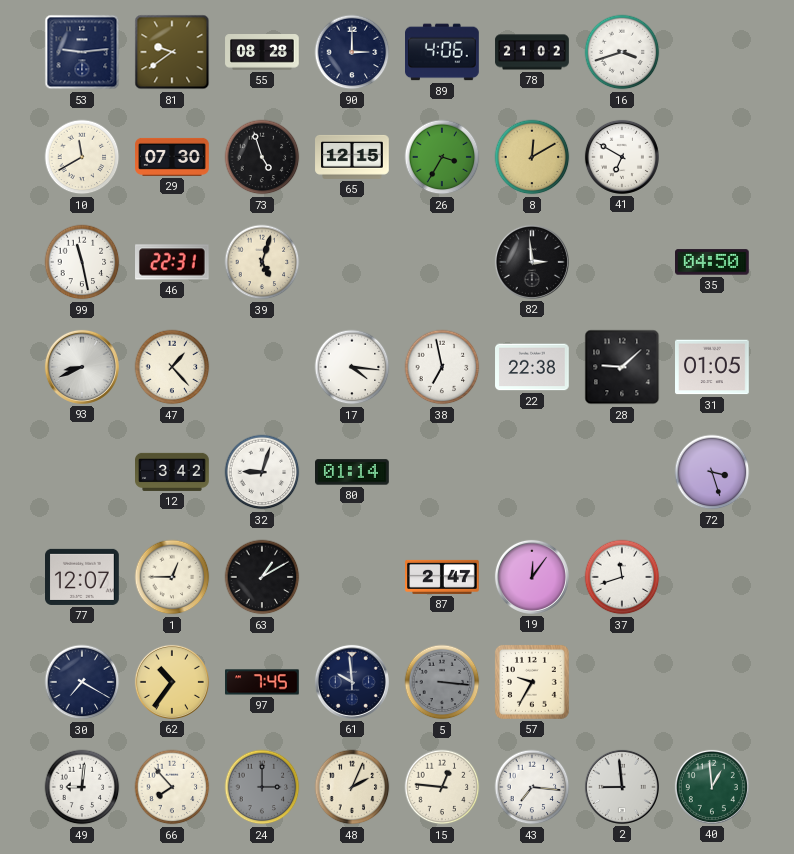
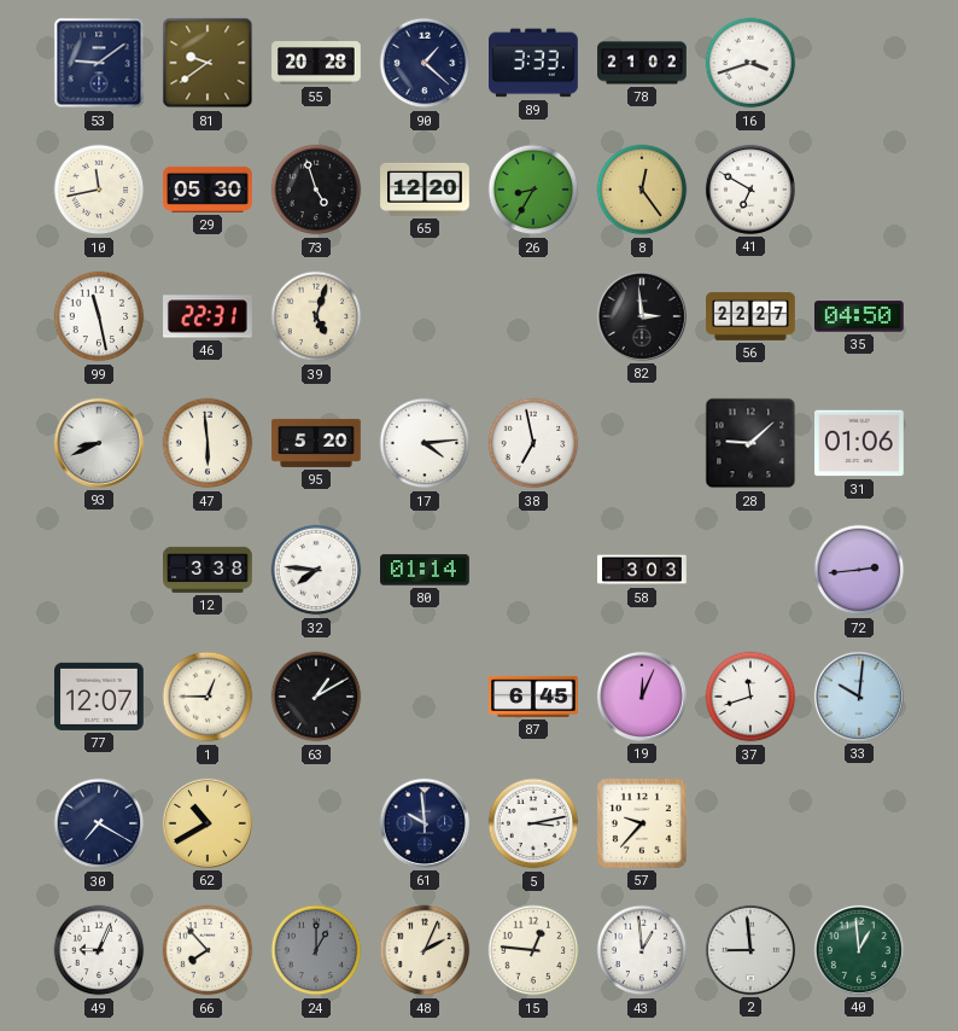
53: 9:14 -> 9:09
55: 08:28 -> 20:28
90: 3:00 -> 1:22
89: 4:06 -> 3:33
10: 11:40 -> 11:43
29: 07:30 -> 05:30
65: 12:15 -> 12:20
26: 3:35 -> 8:35
8: 12:10 -> 12:24
56: none -> 22:27
47: 1:23 -> 5:59
95: none -> 5:20
17: 4:16 -> 4:14
22: 22:38 -> none
31: 01:05 -> 01:06
12: 3:42 -> 3:38
32: 9:03 -> 7:46
58: none -> 3:03
72: 3:27 -> 2:44
87: 2:47 -> 6:45
19: 12:06 -> 12:04
33: none -> 10:01
62: 10:36 -> 10:40
97: 7:45 -> none
5: 3:16 -> 3:13
5 dial: grey -> white
57: 9:35 -> 9:37
49: 9:01 -> 9:04
24: 3:00 -> 1:00
43: 7:16 -> 12:59
